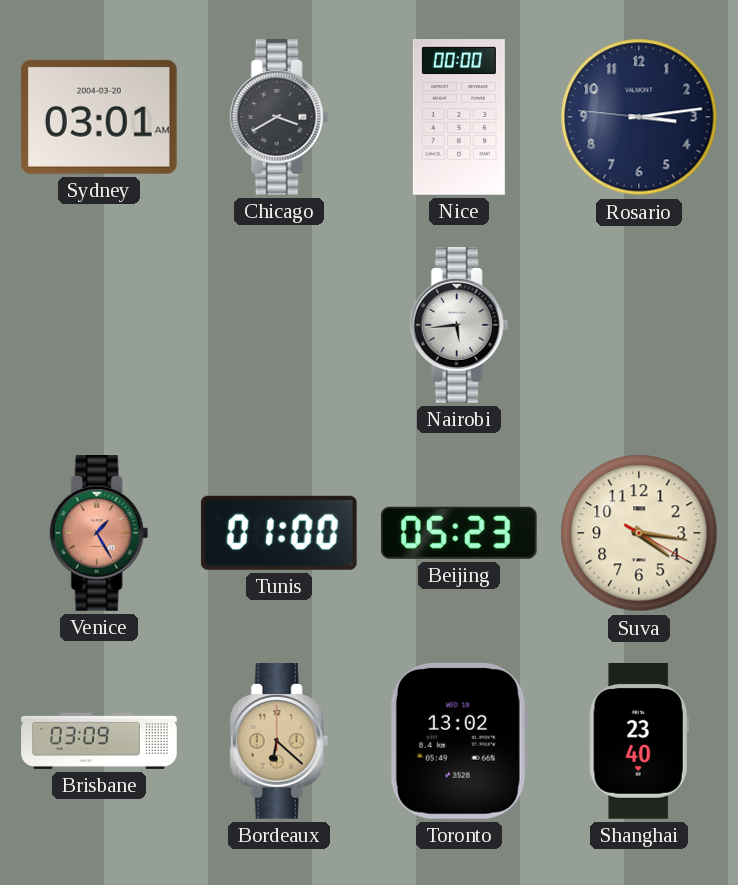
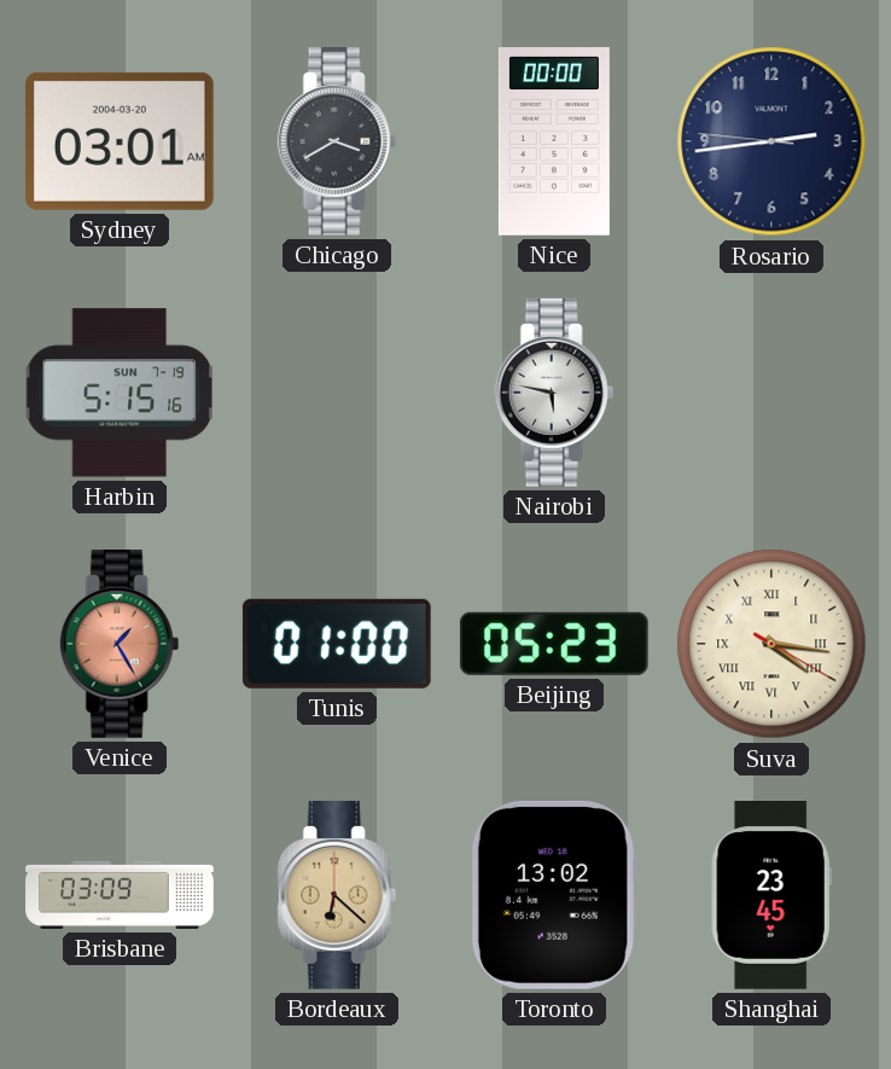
Rosario: 3:13 -> 2:43
Harbin: none -> 5:15
Nairobi: 5:44 -> 5:47
Suva numerals: Arabic -> Roman
Shanghai: 23:40 -> 23:45
